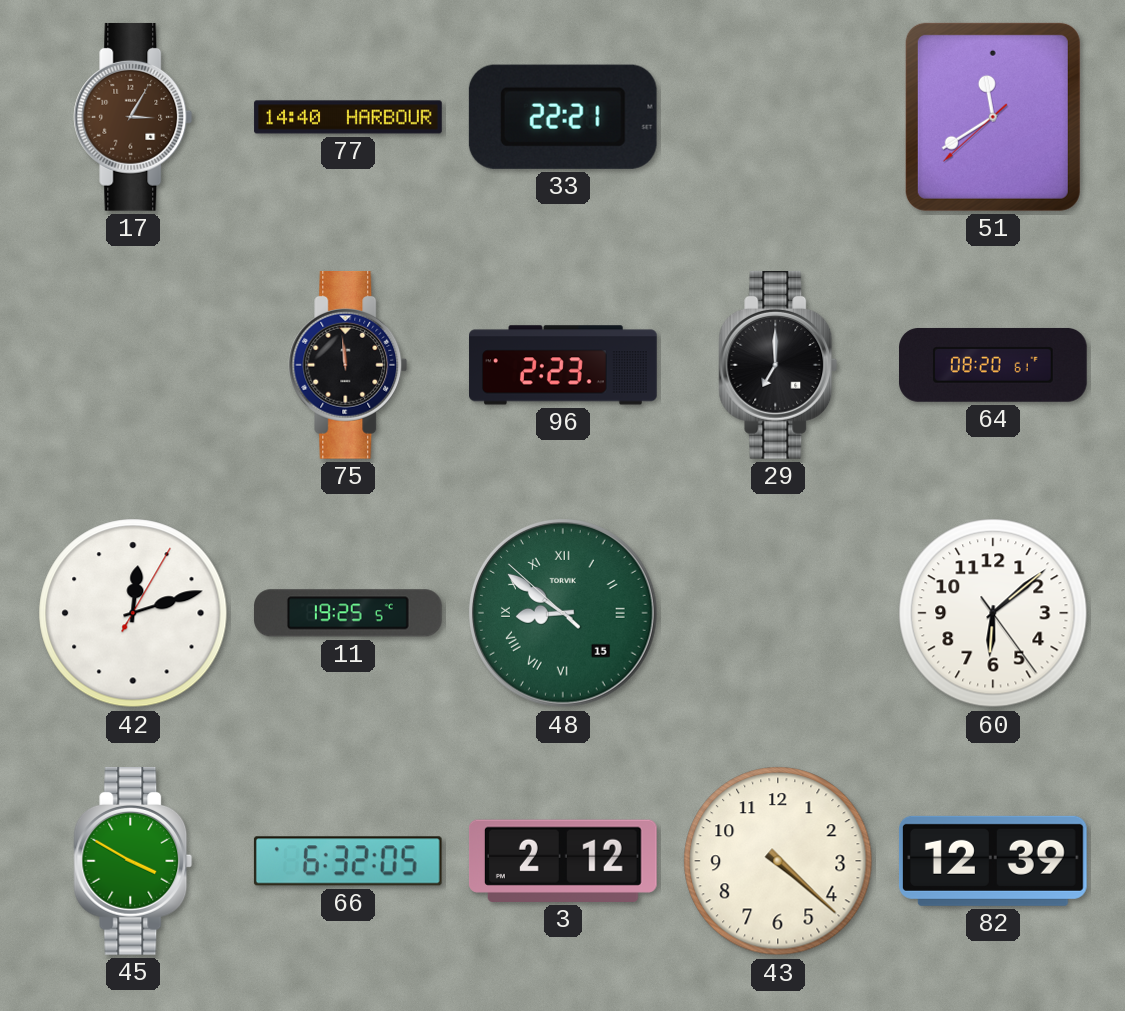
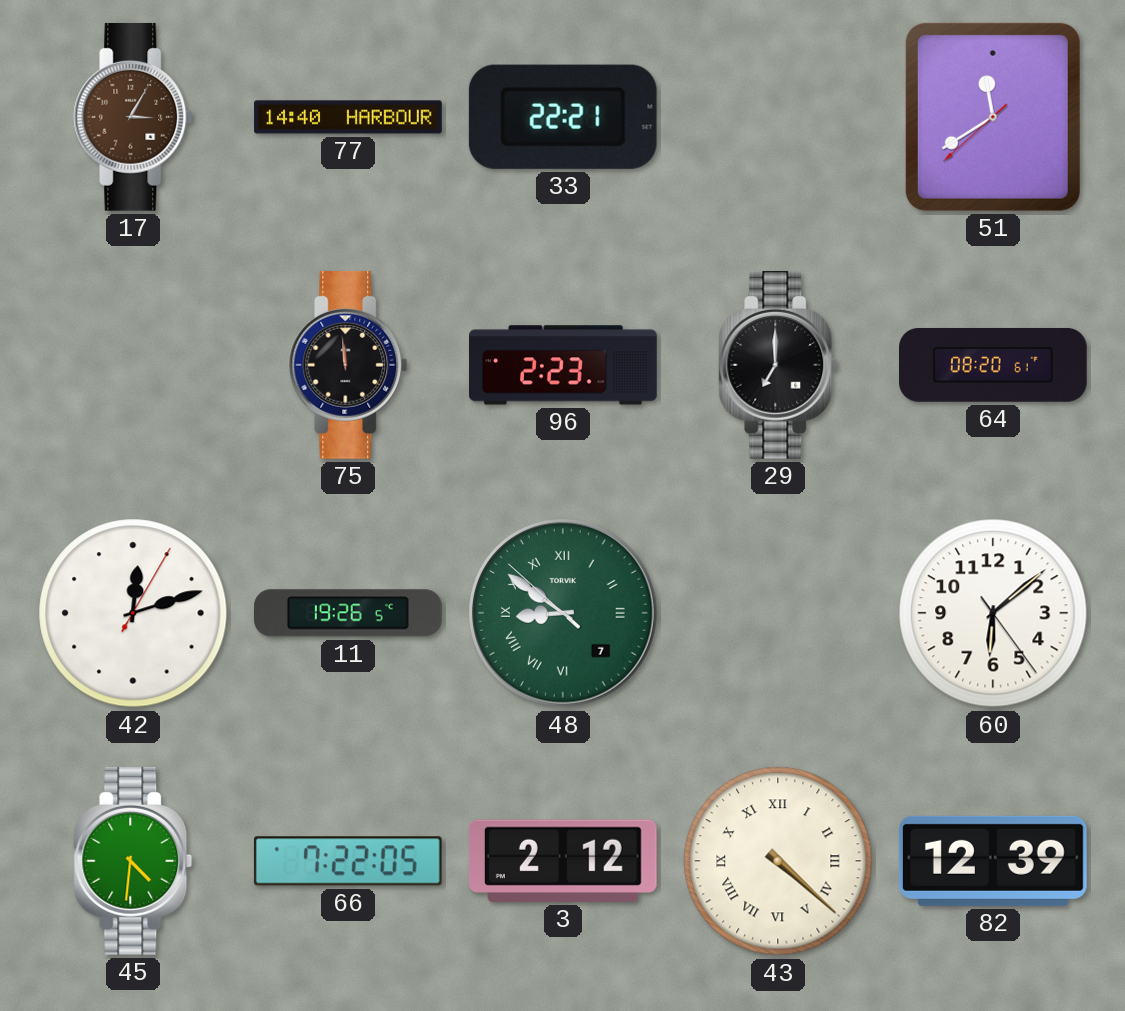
11: 19:25 -> 19:26
48 date: 15 -> 7
45: 3:50 -> 4:31
66: 6:32 -> 7:22
43 numerals: Arabic -> Roman
